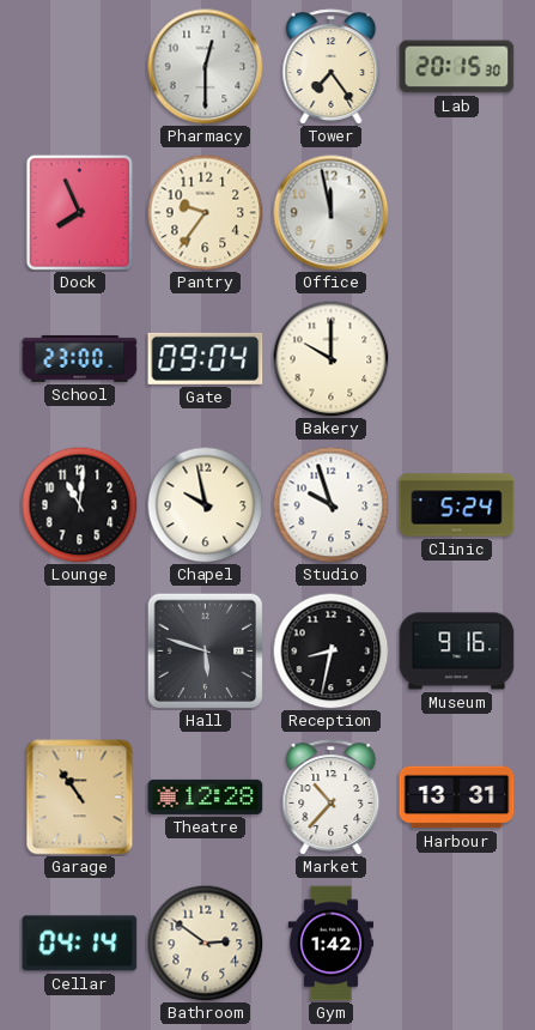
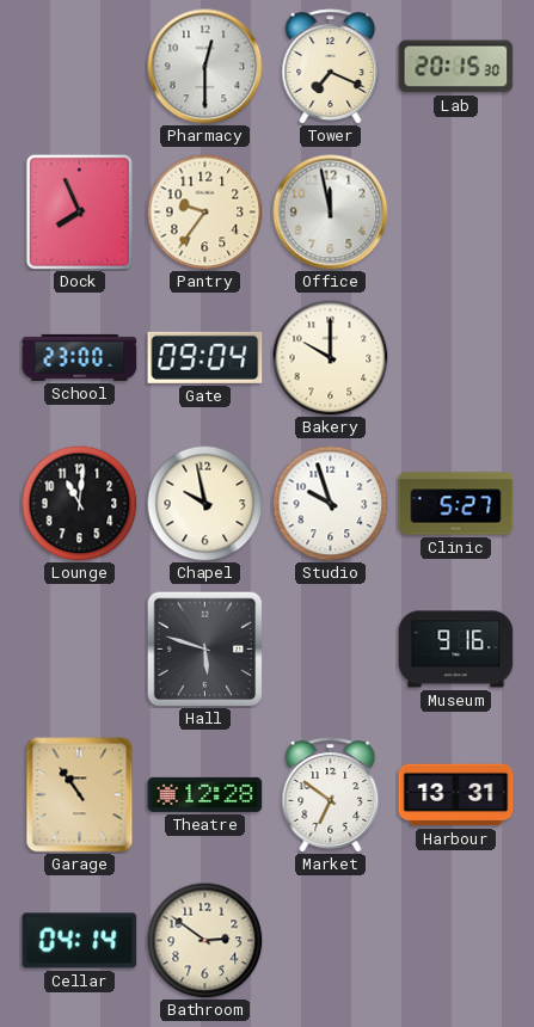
Tower: 7:24 -> 7:19
Clinic: 5:24 -> 5:27
Reception: 8:32 -> none
Market: 10:37 -> 6:51
Gym: 1:42 -> none
